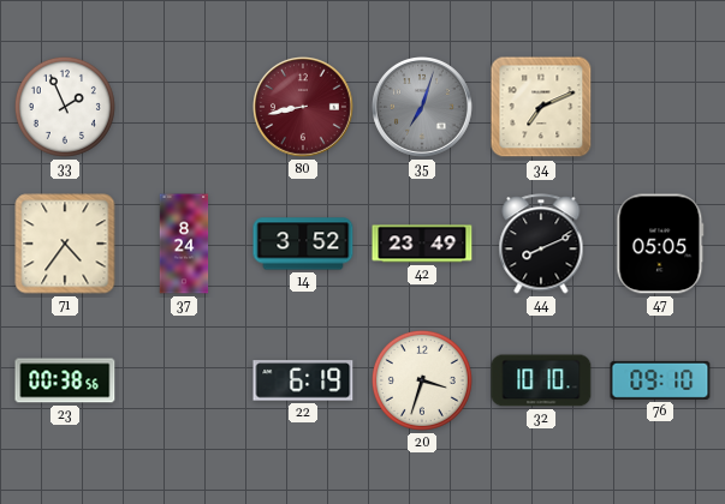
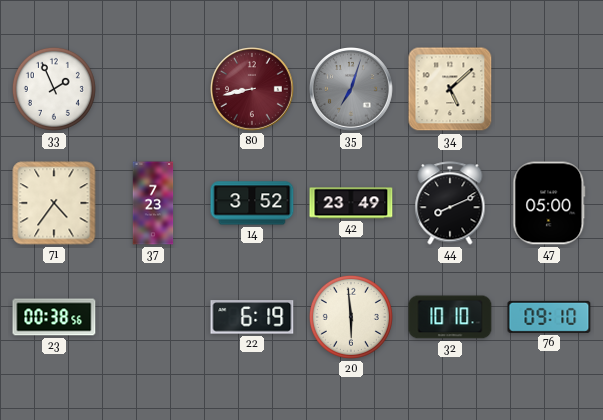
34: 7:11 -> 5:08
37: 8:24 -> 7:23
47: 05:05 -> 05:00
20: 3:33 -> 5:59
